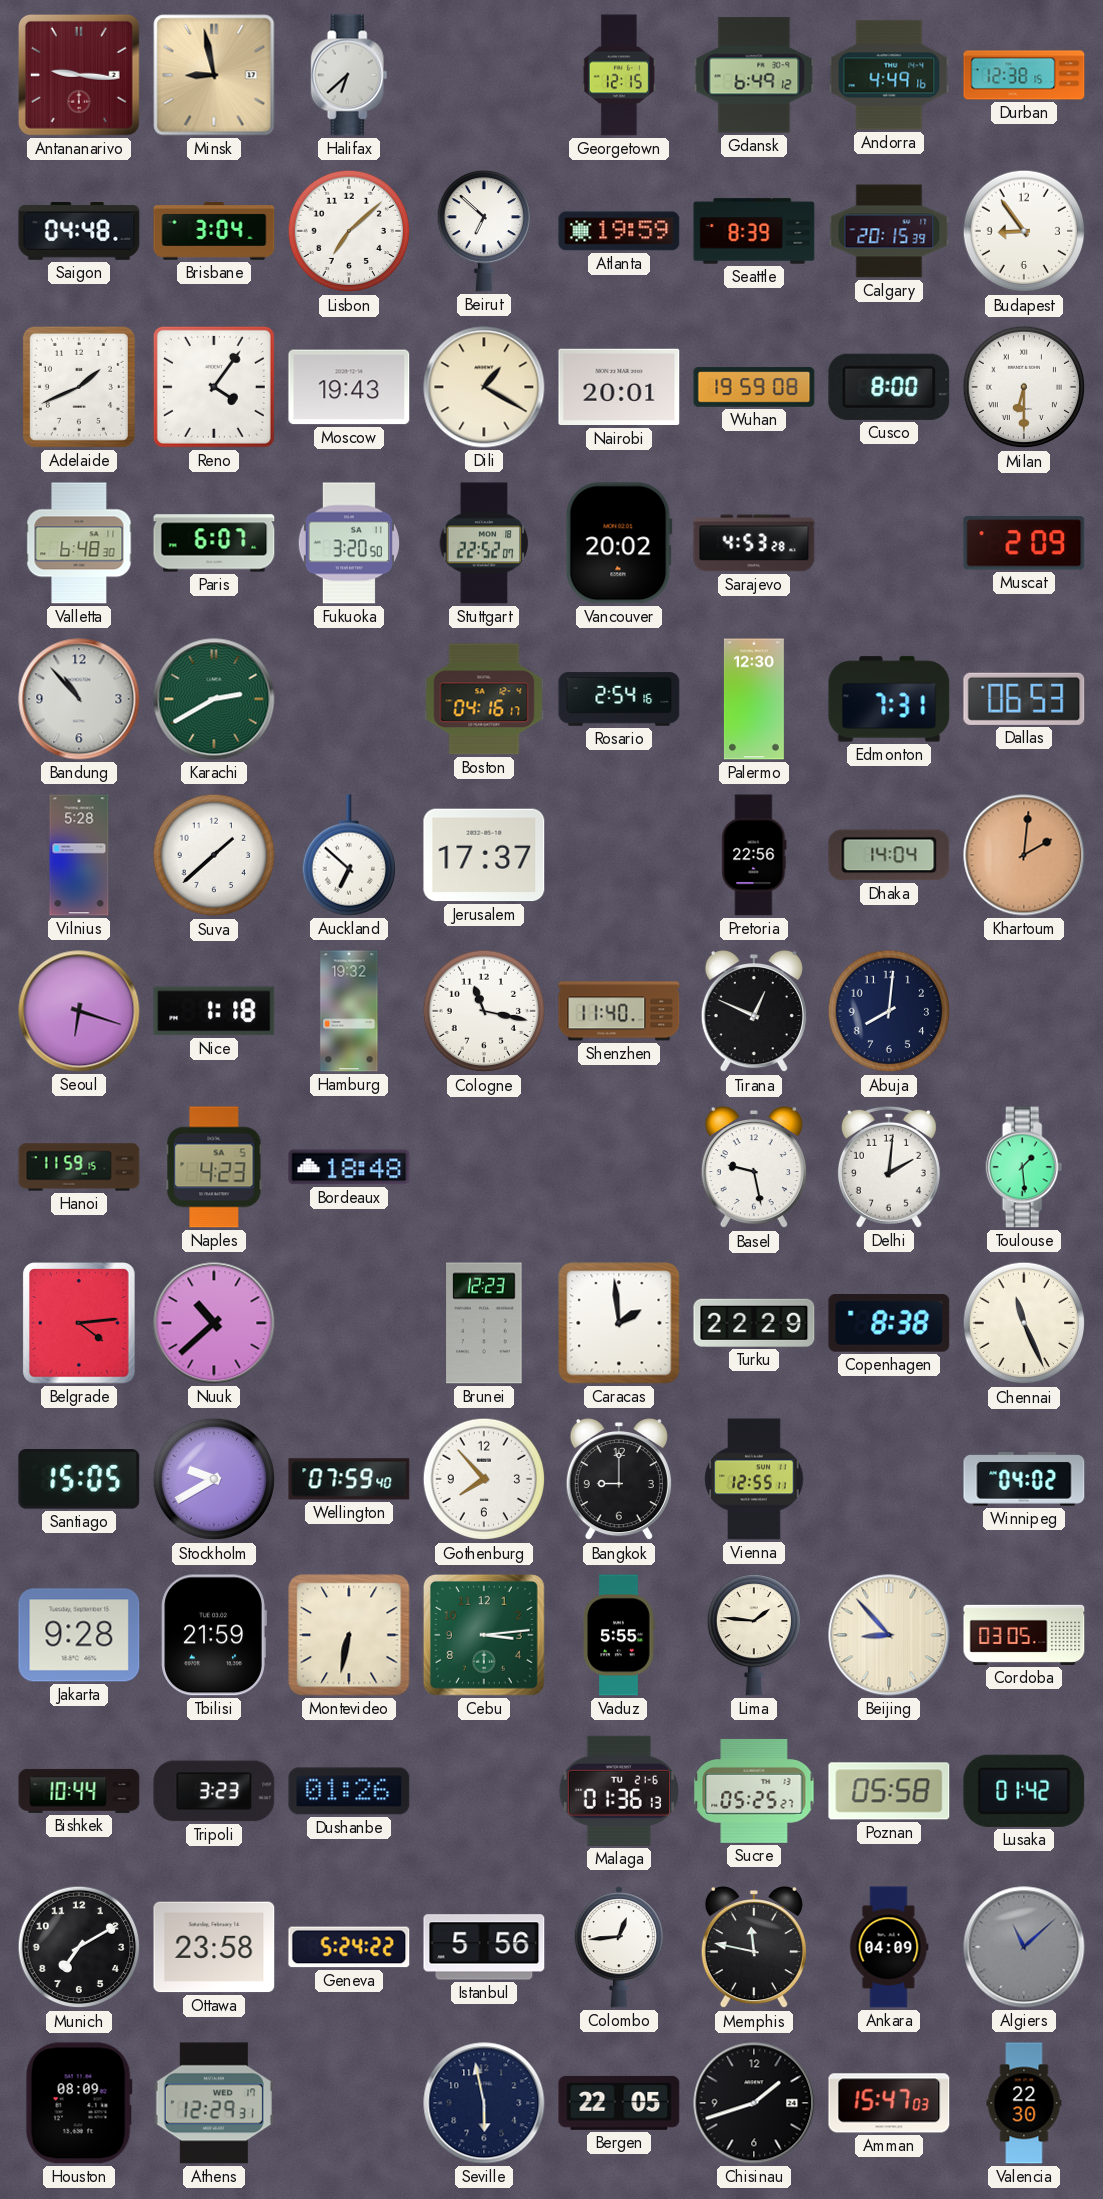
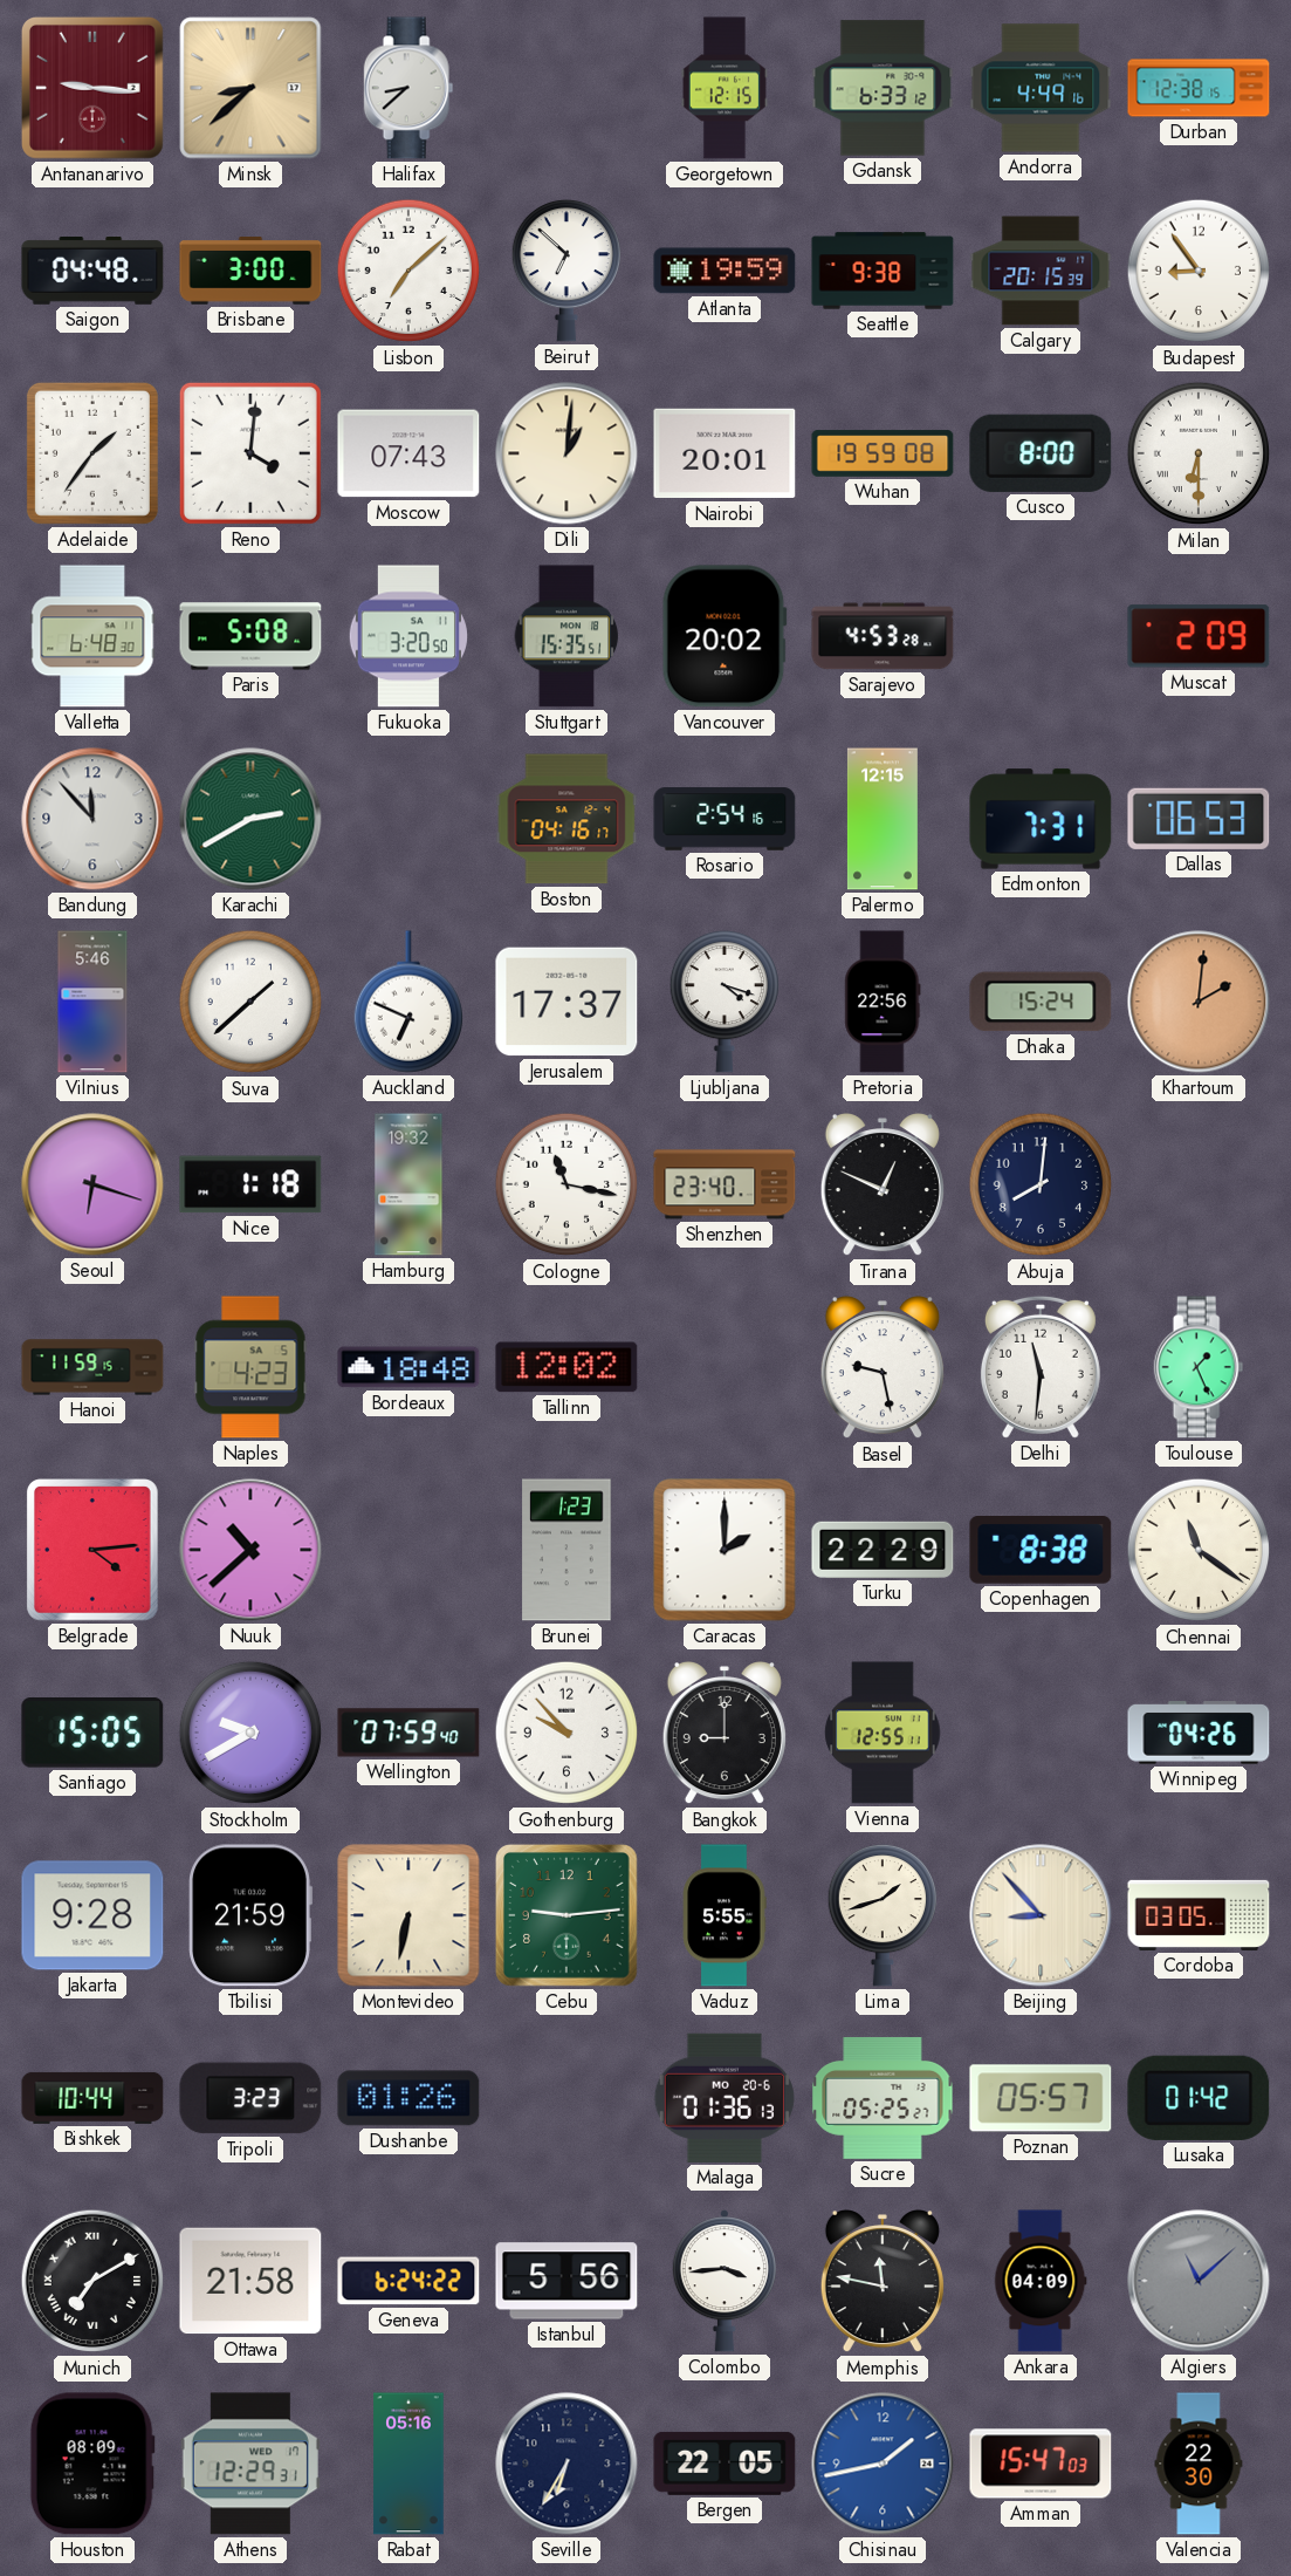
Minsk: 8:58 -> 8:38
Halifax: 6:38 -> 8:38
Gdansk: 6:49 -> 6:33
Brisbane: 3:04 -> 3:00
Seattle: 8:39 -> 9:38
Adelaide: 1:41 -> 1:36
Reno: 4:06 -> 4:01
Moscow: 19:43 -> 07:43
Dili: 1:20 -> 1:01
Paris: 6:07 -> 5:08
Stuttgart: 22:52 -> 15:35
Bandung: 10:53 -> 11:53
Palermo: 12:30 -> 12:15
Vilnius: 5:28 -> 5:46
Auckland: 6:52 -> 6:49
Ljubljana: none -> 4:18
Dhaka: 14:04 -> 15:24
Shenzhen: 11:40 -> 23:40
Tallinn: none -> 12:02
Delhi: 2:01 -> 11:31
Toulouse: 1:29 -> 1:26
Brunei: 12:23 -> 1:23
Caracas: 1:59 -> 2:00
Chennai: 11:26 -> 11:21
Gothenburg: 7:53 -> 9:53
Winnipeg: 04:02 -> 04:26
Cebu: 3:14 -> 9:14
Lima: 1:46 -> 1:42
Malaga date: TU 21-6 -> MO 20-6
Poznan: 05:58 -> 05:57
Munich numerals: Arabic -> Roman
Ottawa: 23:58 -> 21:58
Geneva: 5:24 -> 6:24
Colombo: 12:44 -> 3:44
Rabat: none -> 05:16
Seville: 5:58 -> 6:35
Chisinau: 1:42 -> 1:43
Chisinau dial: black -> blue
